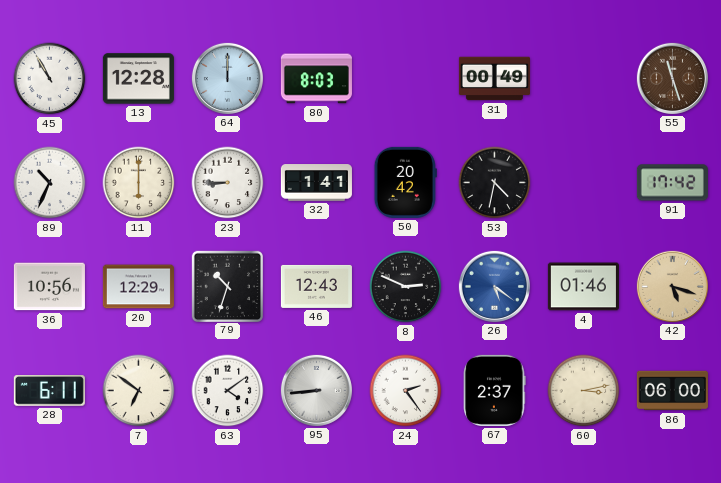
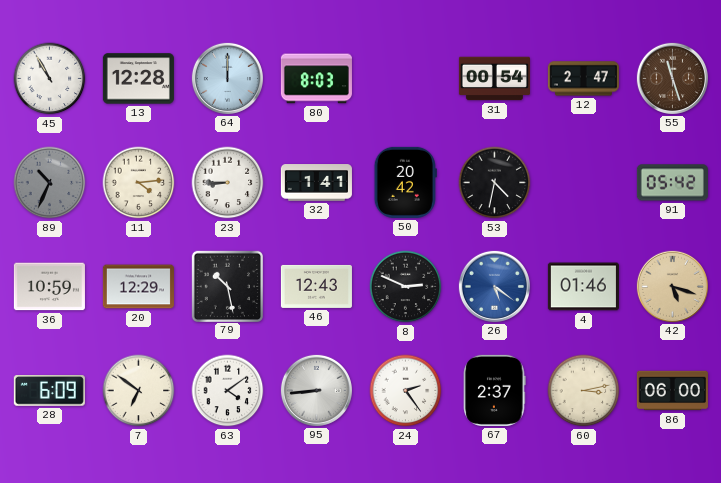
31: 00:49 -> 00:54
12: none -> 2:47
89 dial: white -> grey
11: 6:00 -> 4:14
91: 17:42 -> 05:42
36: 10:56 -> 10:59
79: 10:33 -> 10:28
28: 6:11 -> 6:09
